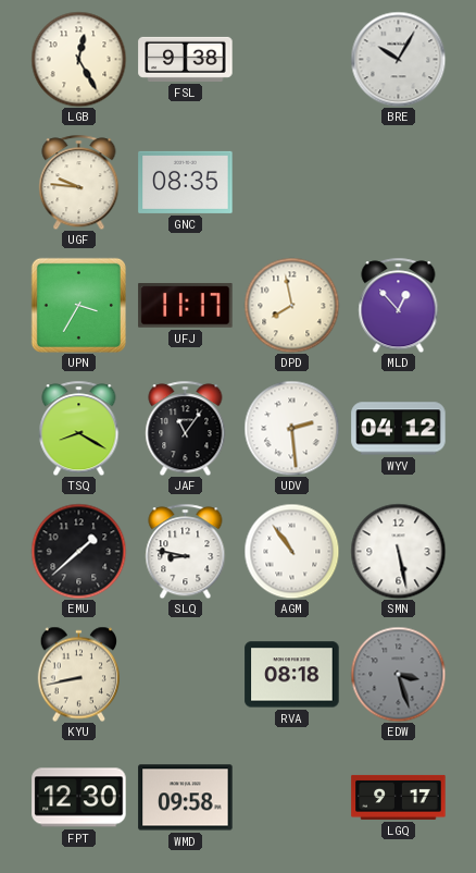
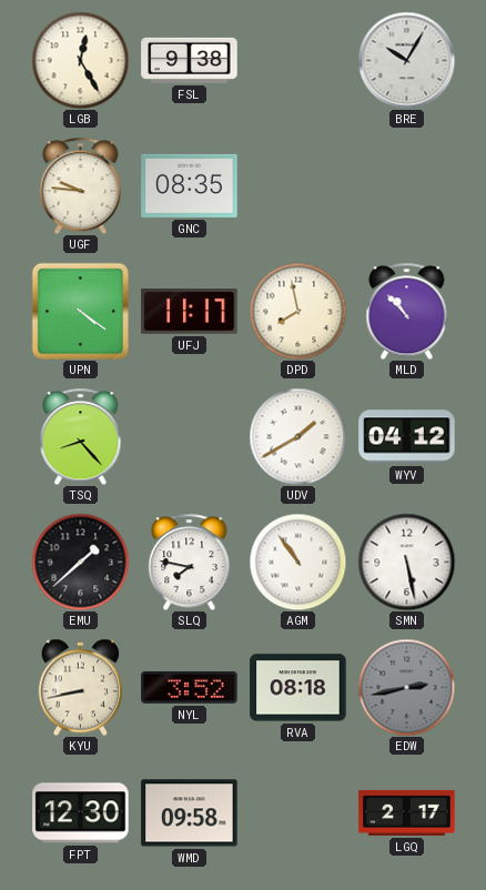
UPN: 3:35 -> 4:21
MLD: 12:53 -> 10:53
TSQ: 8:20 -> 8:23
JAF: 11:06 -> none
UDV: 2:29 -> 1:40
SLQ: 8:47 -> 7:47
NYL: none -> 3:52
EDW: 3:27 -> 2:43
LGQ: 9:17 -> 2:17
